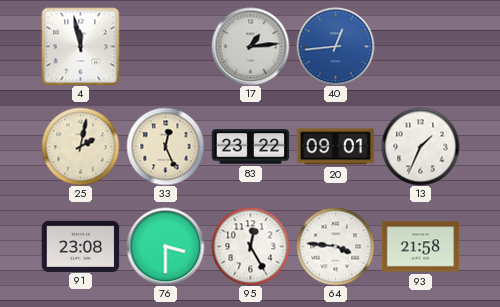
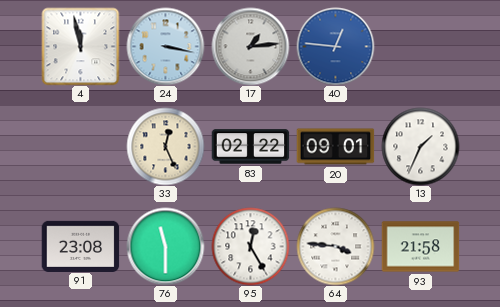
24: none -> 3:17
40: 12:44 -> 12:46
25: 2:02 -> none
83: 23:22 -> 02:22
76: 3:30 -> 11:30
